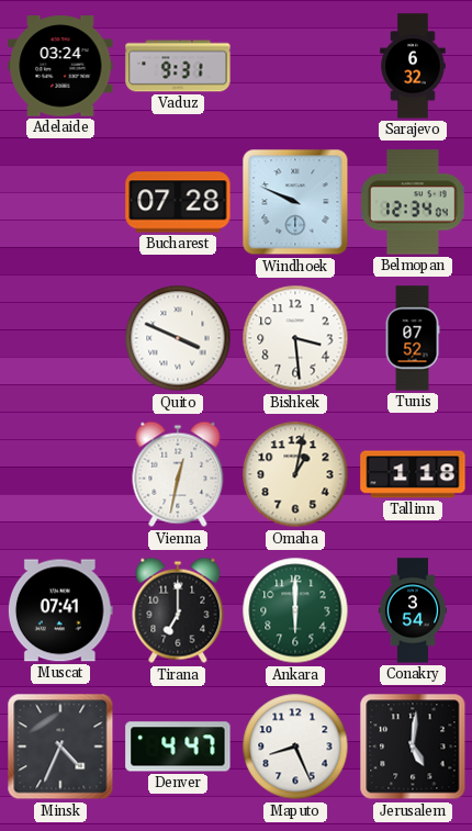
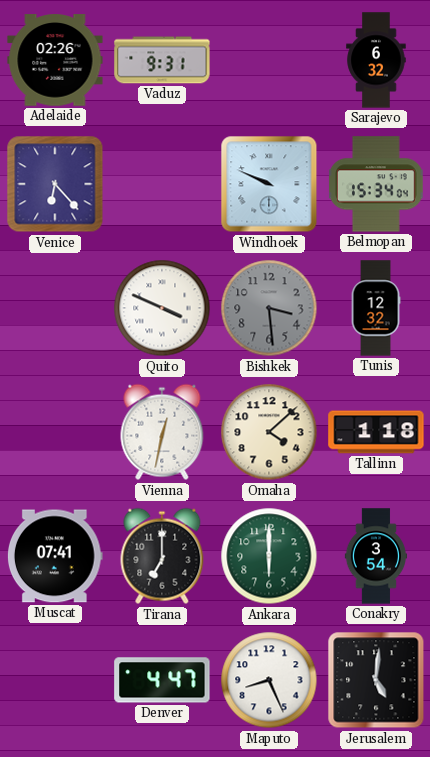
Adelaide: 03:24 -> 02:26
Venice: none -> 6:23
Bucharest: 07:28 -> none
Belmopan: 12:34 -> 15:34
Bishkek dial: white -> grey
Tunis: 07:52 -> 12:32
Omaha: 1:02 -> 4:08
Minsk: 4:34 -> none
